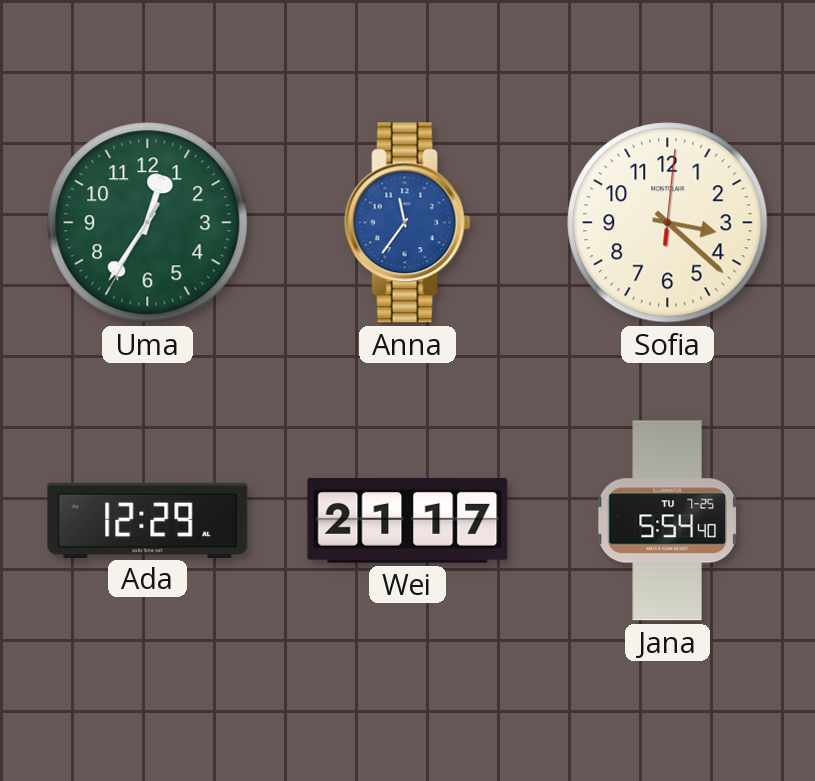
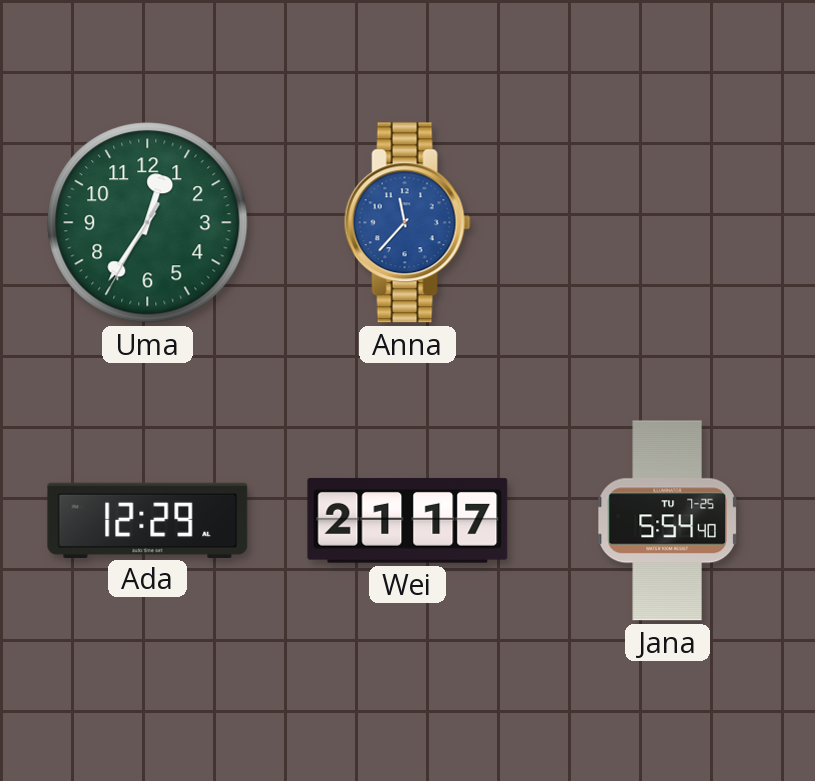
Anna: 11:36 -> 11:37
Sofia: 3:22 -> none
